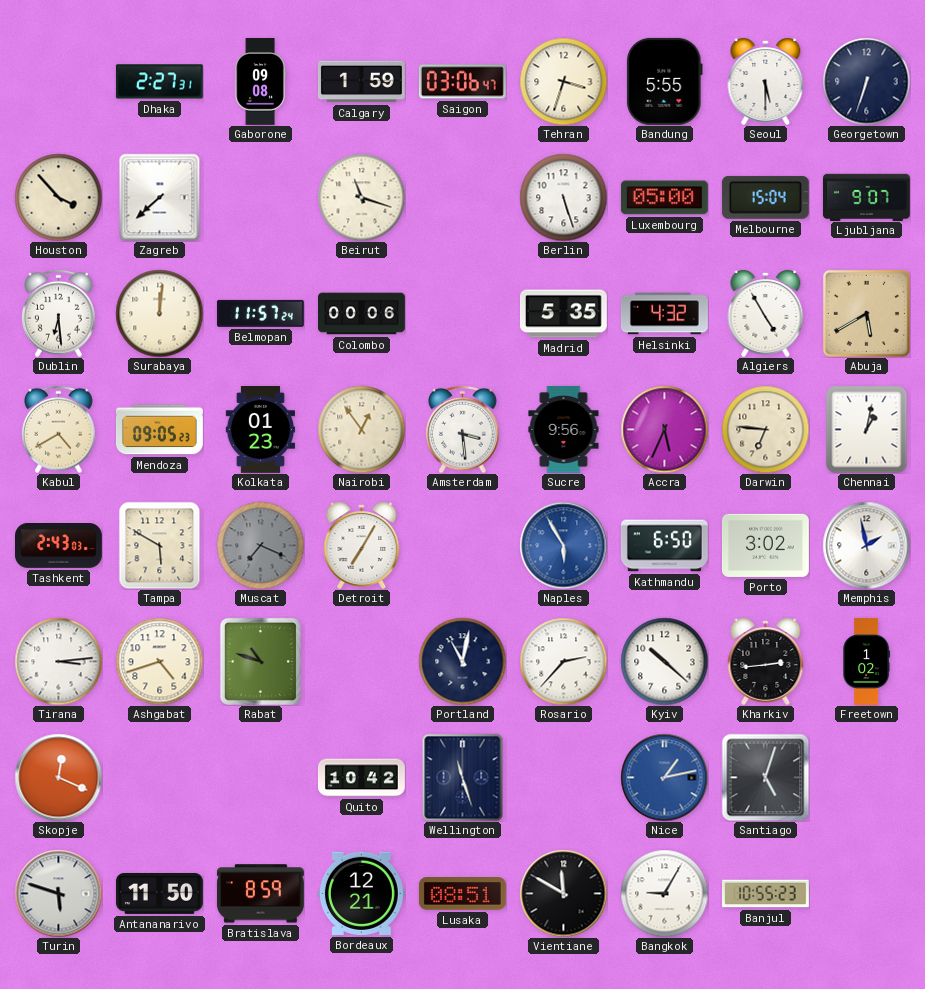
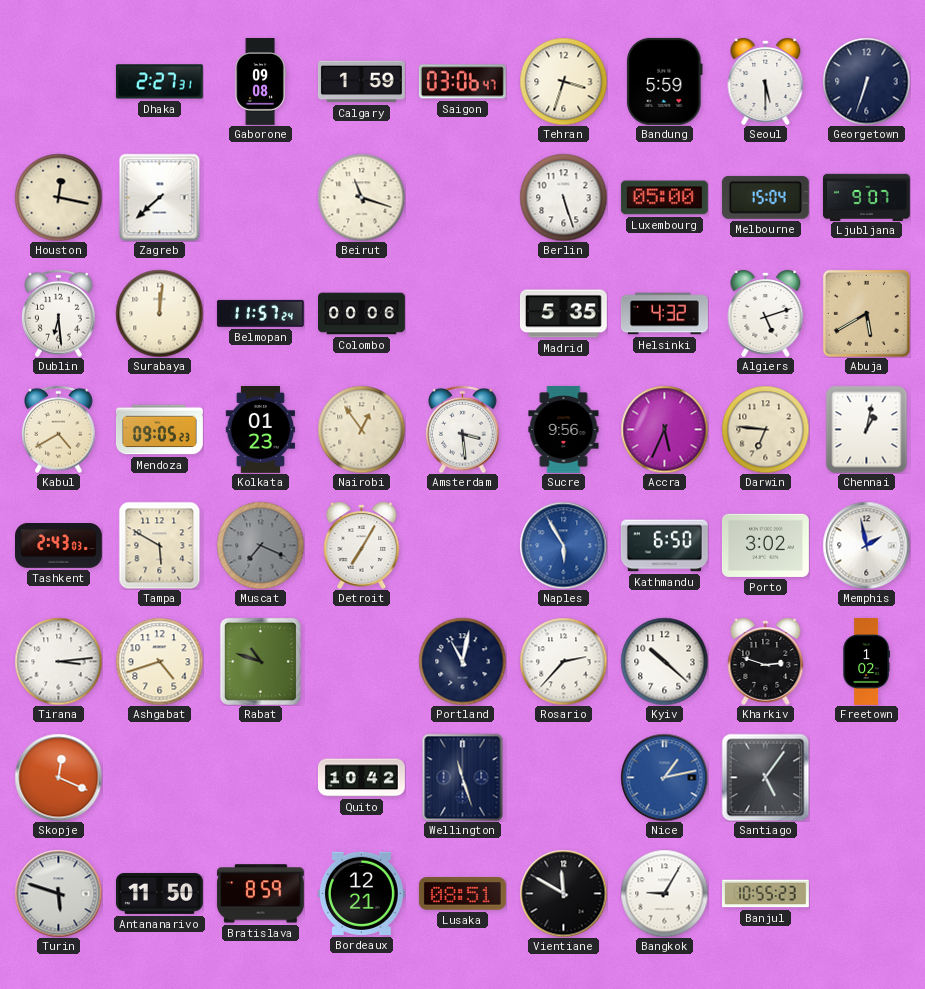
Bandung: 5:55 -> 5:59
Houston: 3:53 -> 12:17
Algiers: 4:55 -> 5:12
Kharkiv: 2:44 -> 2:48
Santiago: 5:03 -> 5:06
